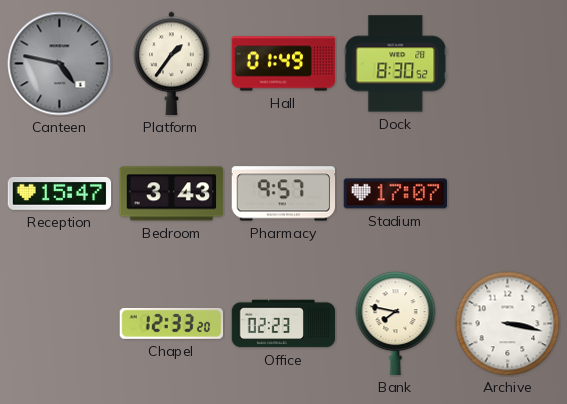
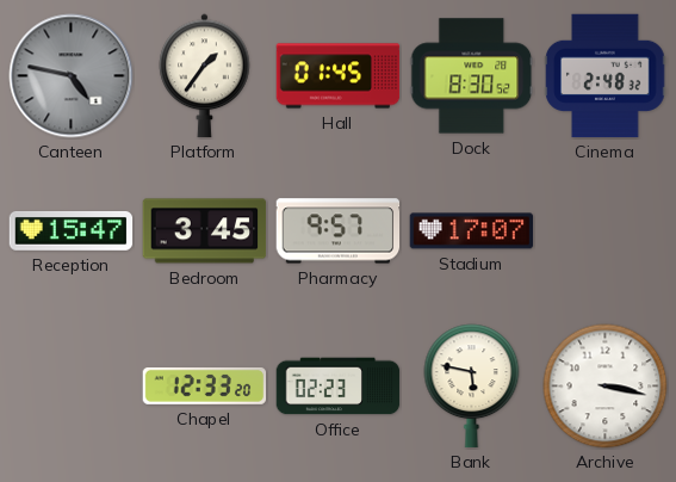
Hall: 01:49 -> 01:45
Cinema: none -> 2:48
Bedroom: 3:43 -> 3:45
Bank: 7:47 -> 5:47
